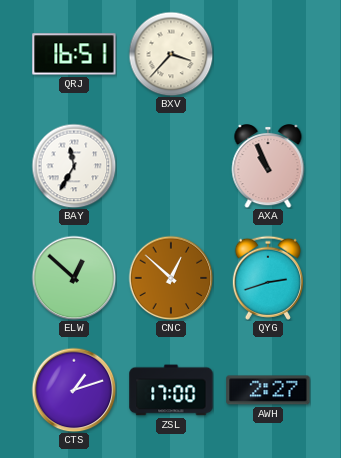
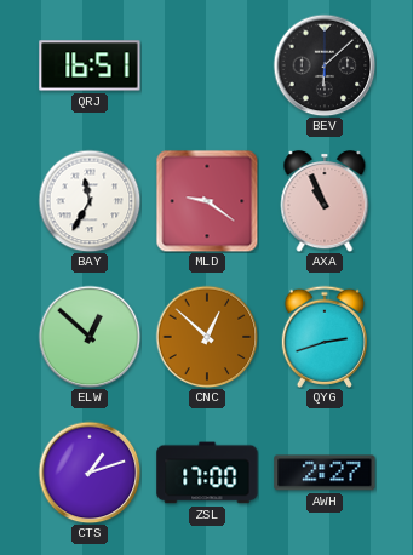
BXV: 3:37 -> none
BEV: none -> 6:08
MLD: none -> 9:21
